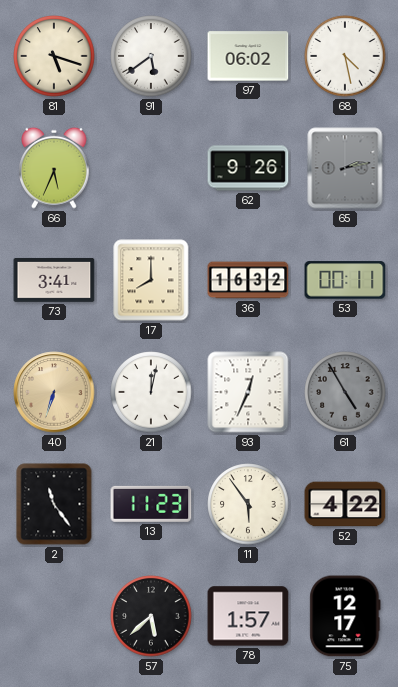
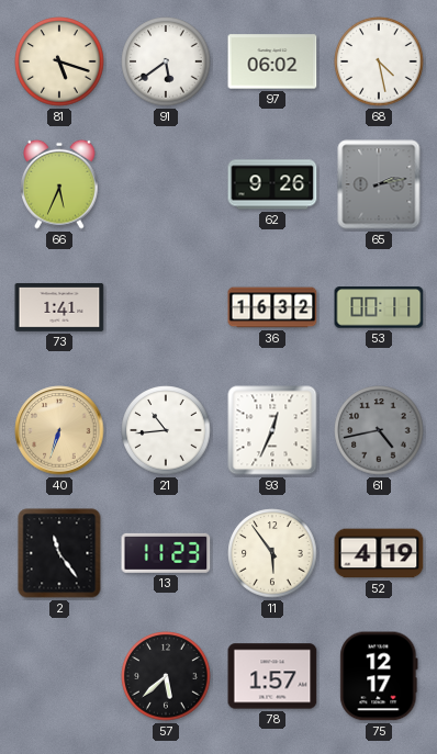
73: 3:41 -> 1:41
17: 8:00 -> none
21: 12:02 -> 10:44
61: 4:55 -> 4:43
52: 4:22 -> 4:19
